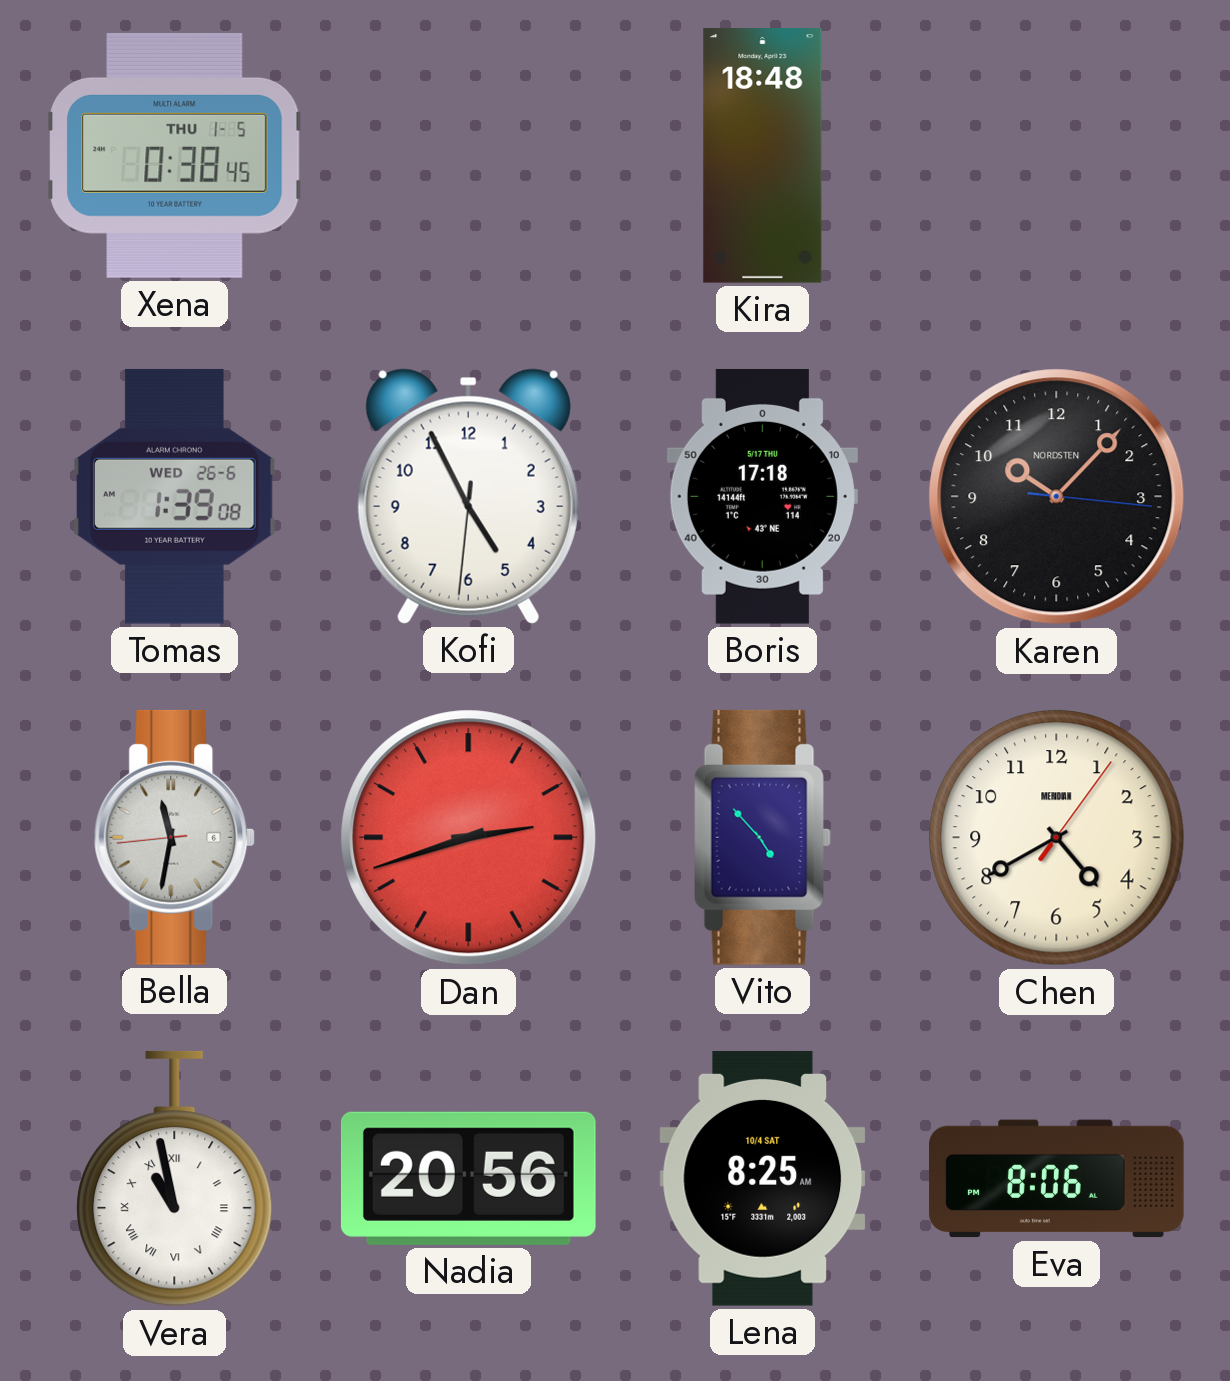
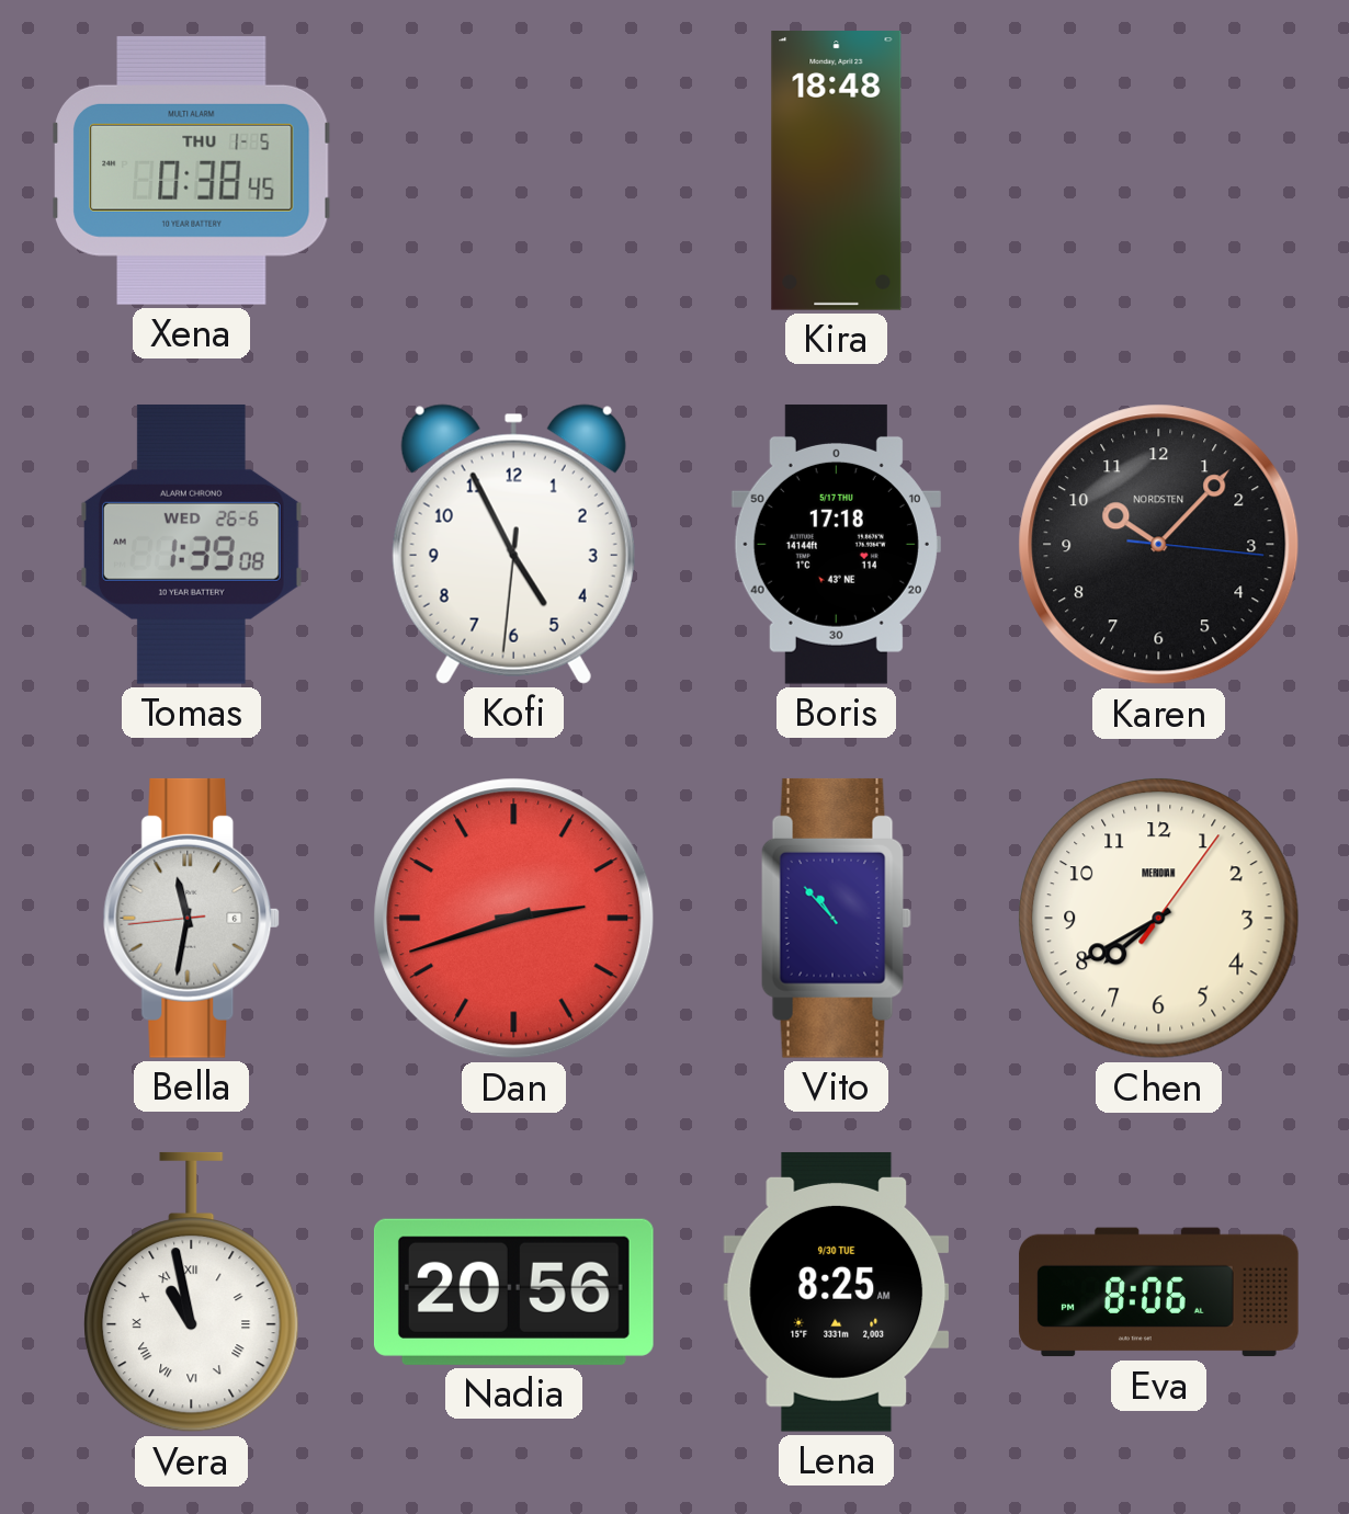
Vito: 4:53 -> 10:53
Chen: 4:40 -> 7:40
Lena date: 10/4 SAT -> 9/30 TUE
